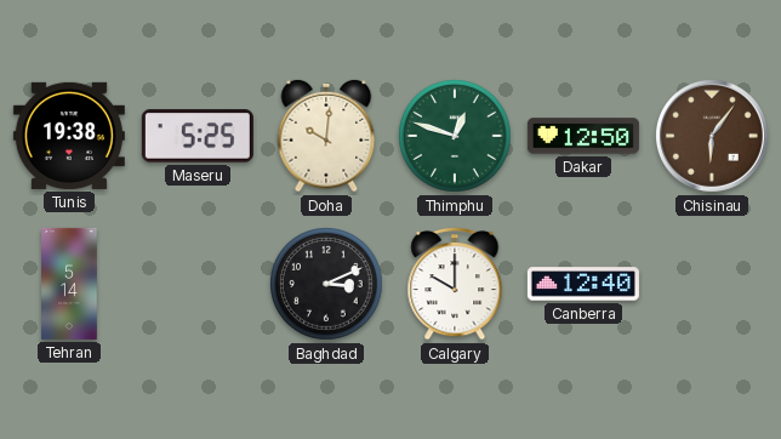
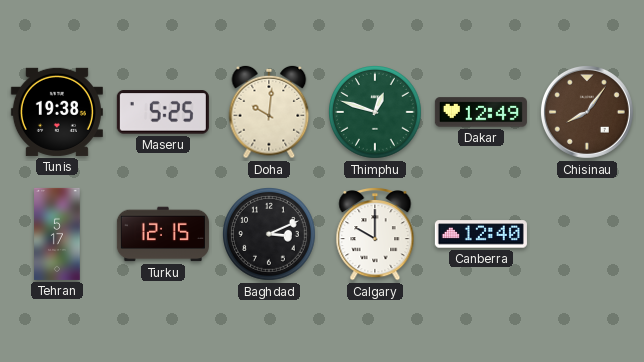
Dakar: 12:50 -> 12:49
Chisinau: 6:06 -> 8:06
Tehran: 5:14 -> 5:17
Turku: none -> 12:15
